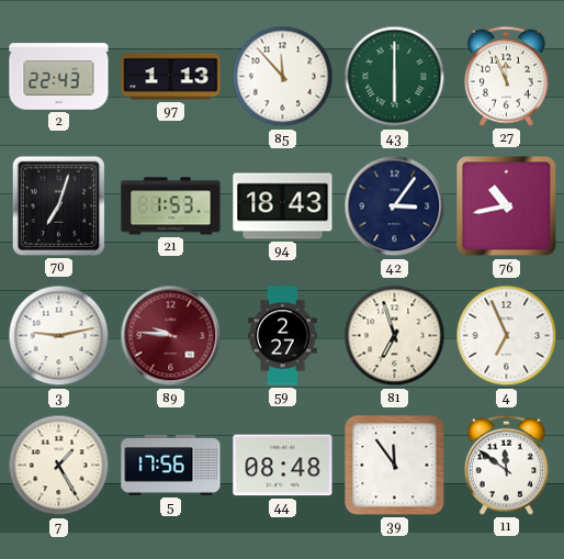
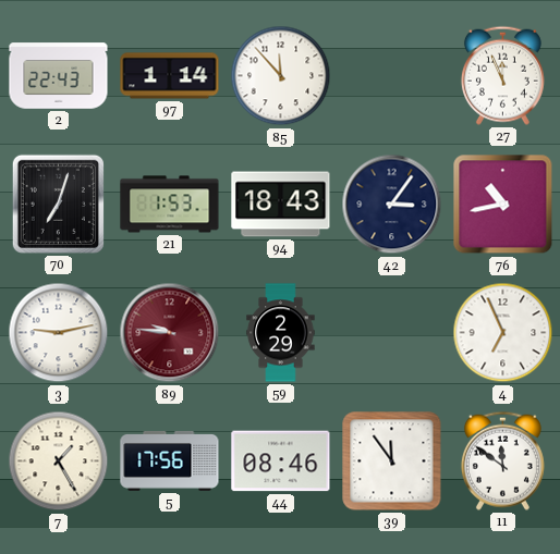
97: 1:13 -> 1:14
43: 6:00 -> none
59: 2:27 -> 2:29
81: 6:57 -> none
44: 08:48 -> 08:46
